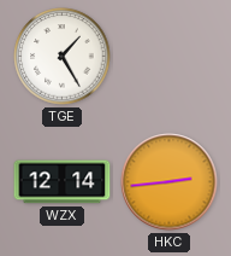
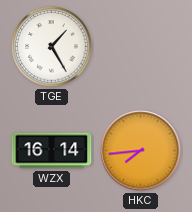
WZX: 12:14 -> 16:14
HKC: 2:44 -> 7:44
